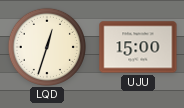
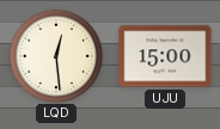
LQD: 12:33 -> 12:29
